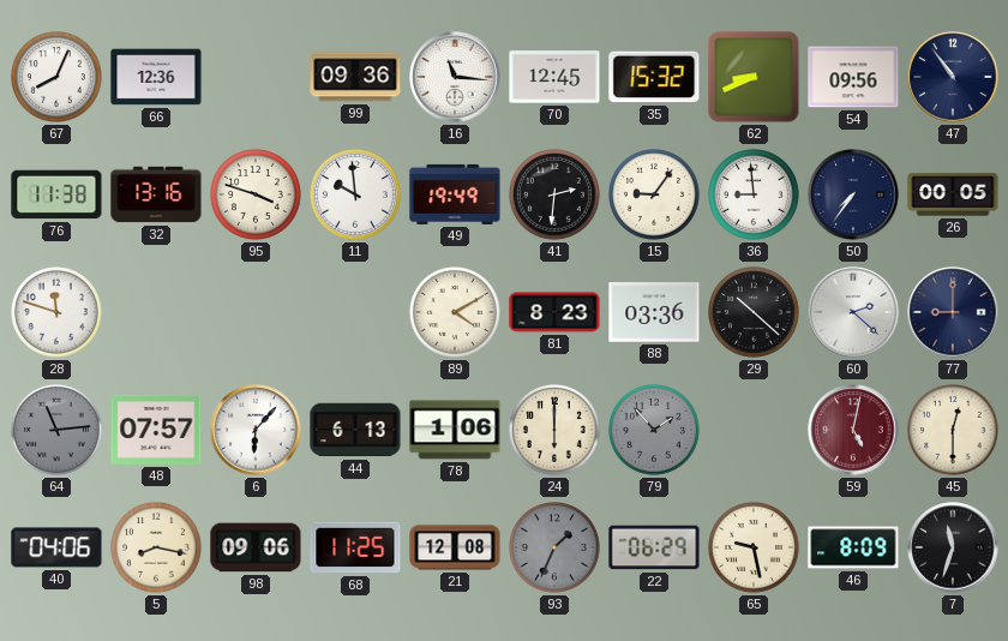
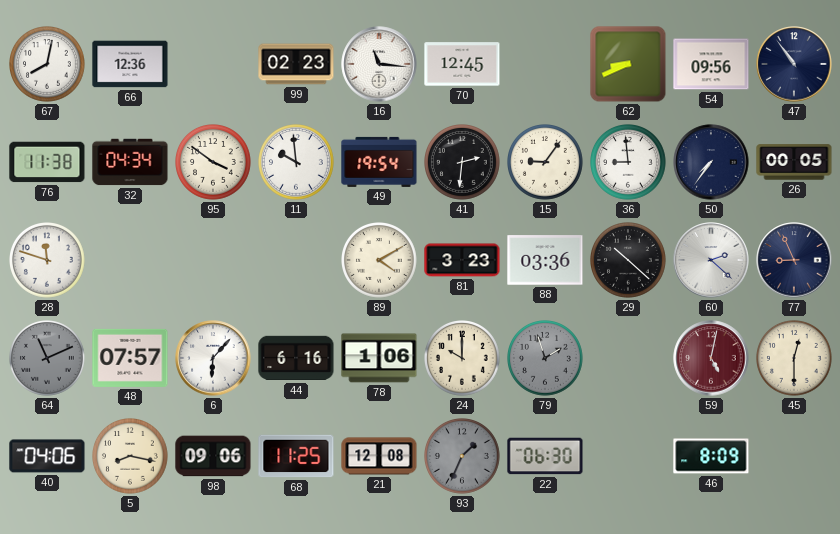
67: 8:04 -> 8:02
99: 09:36 -> 02:23
35: 15:32 -> none
32: 13:16 -> 04:34
95: 3:48 -> 3:51
49: 19:49 -> 19:54
81: 8:23 -> 3:23
77: 9:00 -> 8:56
64: 11:14 -> 11:11
44: 6:13 -> 6:16
24: 6:00 -> 10:00
79: 1:53 -> 1:57
22: 06:29 -> 06:30
65: 9:28 -> none
7: 11:33 -> none
